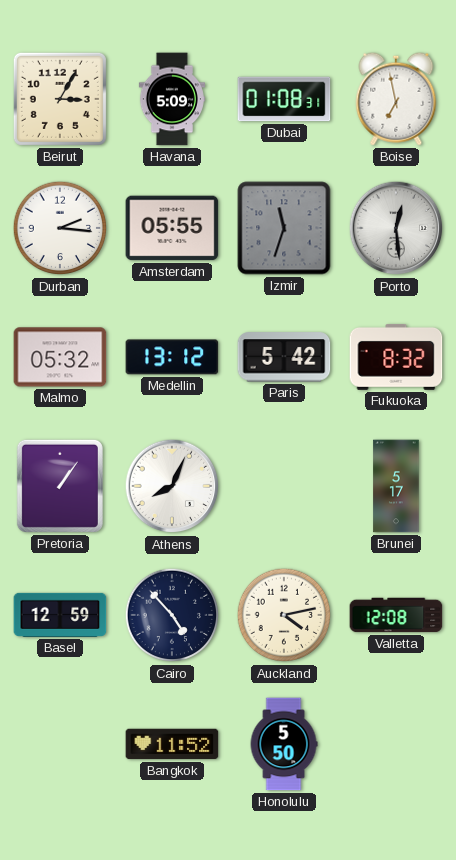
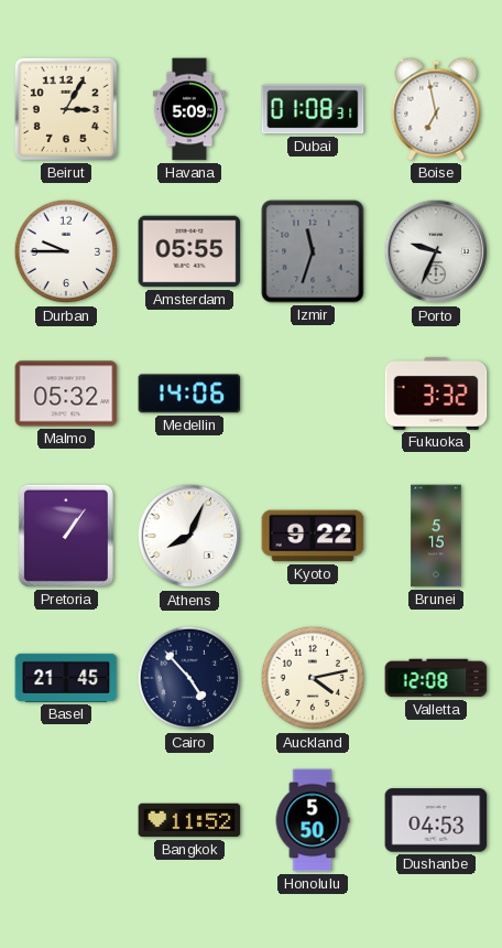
Durban: 2:16 -> 9:45
Porto: 12:29 -> 9:34
Medellin: 13:12 -> 14:06
Paris: 5:42 -> none
Fukuoka: 8:32 -> 3:32
Kyoto: none -> 9:22
Brunei: 5:17 -> 5:15
Basel: 12:59 -> 21:45
Dushanbe: none -> 04:53
